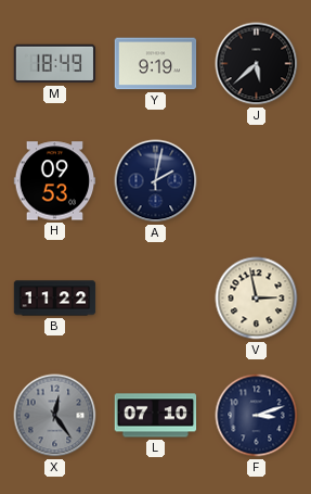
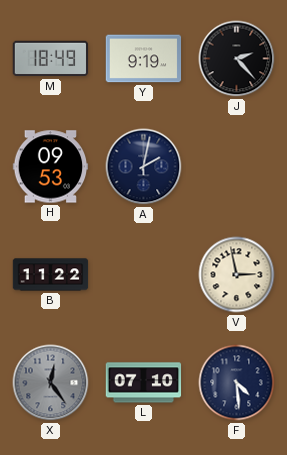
J: 5:38 -> 2:23
F: 3:12 -> 4:29
